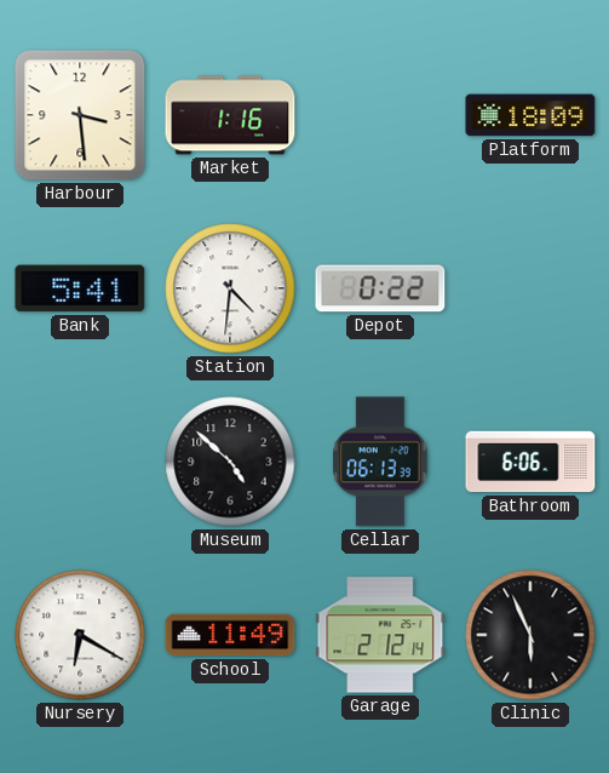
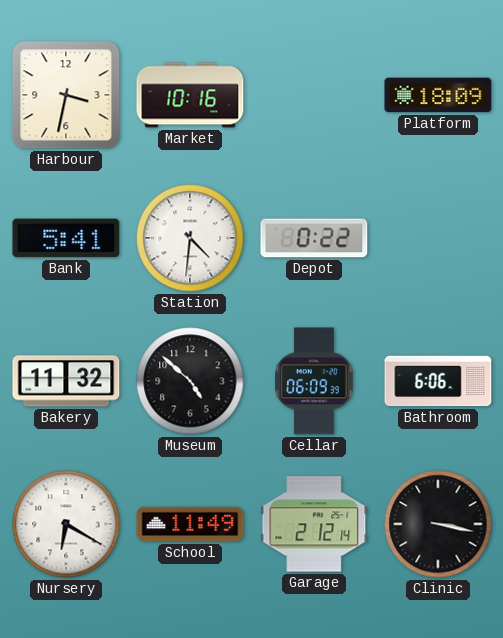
Harbour: 3:29 -> 3:32
Market: 1:16 -> 10:16
Bakery: none -> 11:32
Cellar: 06:13 -> 06:09
Clinic: 5:56 -> 3:17
